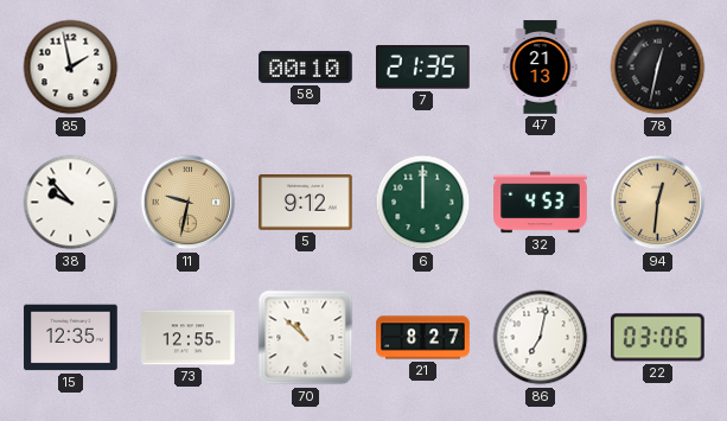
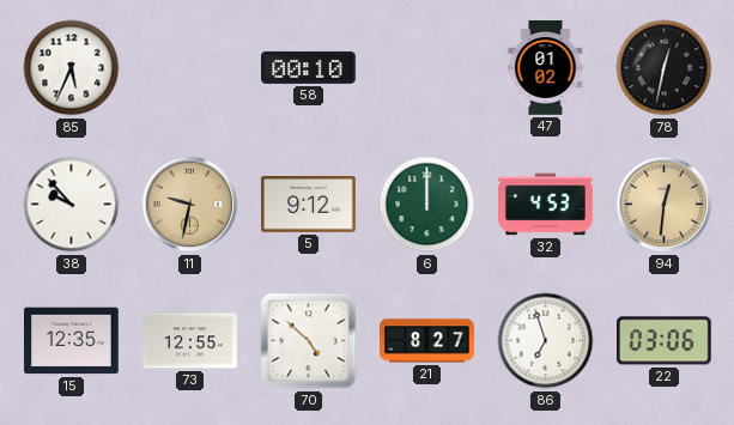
85: 1:58 -> 5:34
7: 21:35 -> none
47: 21:13 -> 01:02
70: 10:52 -> 4:52
86: 7:02 -> 6:57
